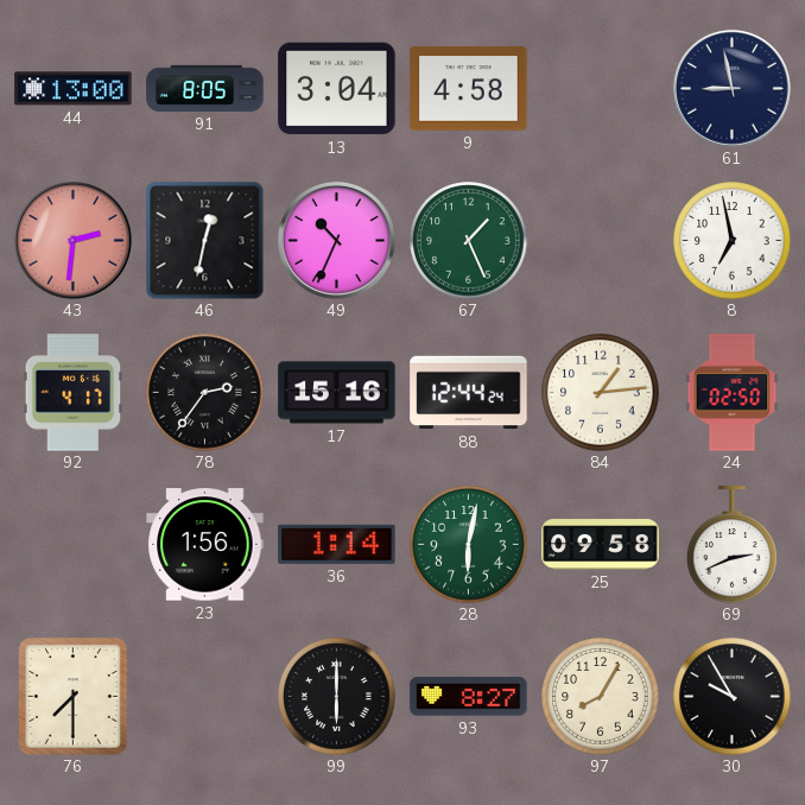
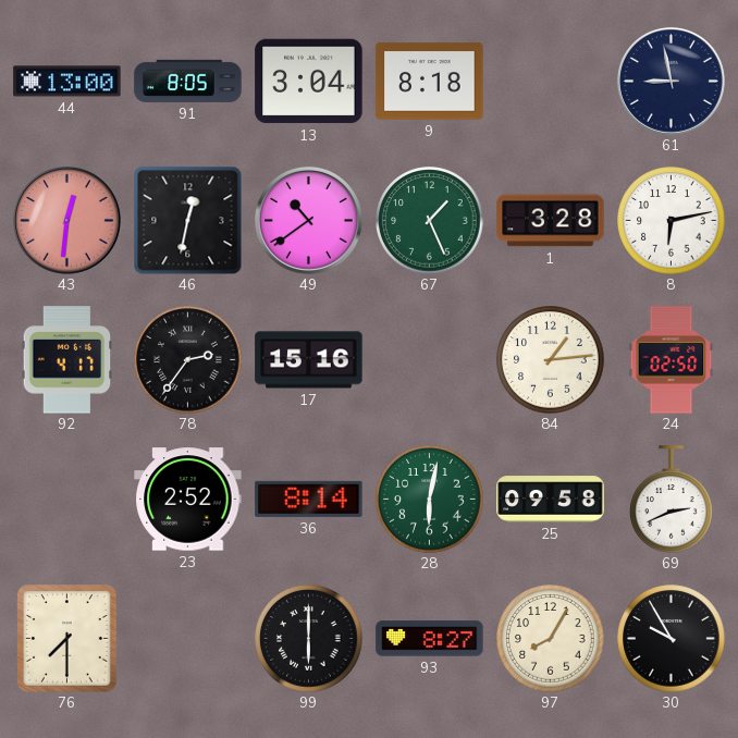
9: 4:58 -> 8:18
43: 2:31 -> 12:31
49: 10:34 -> 10:39
1: none -> 3:28
8: 6:58 -> 6:13
88: 12:44 -> none
23: 1:56 -> 2:52
36: 1:14 -> 8:14
